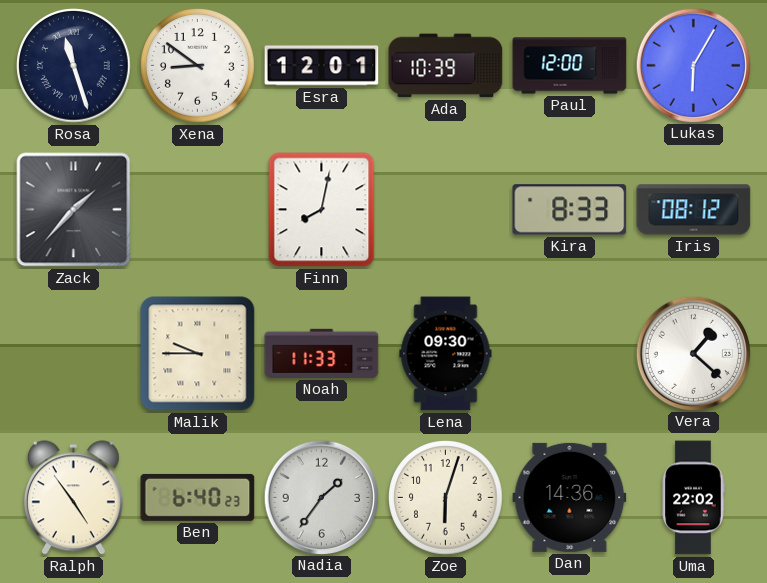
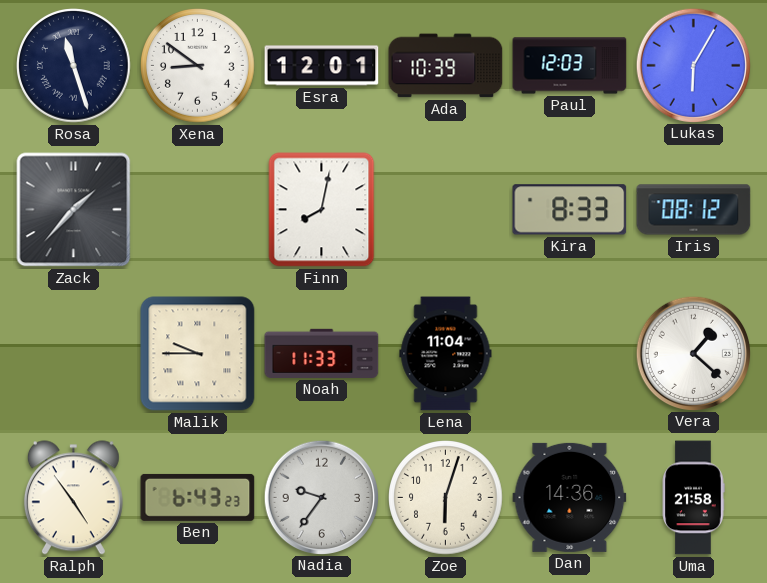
Paul: 12:00 -> 12:03
Lena: 09:30 -> 11:04
Ben: 6:40 -> 6:43
Nadia: 1:36 -> 9:36
Uma: 22:02 -> 21:58
